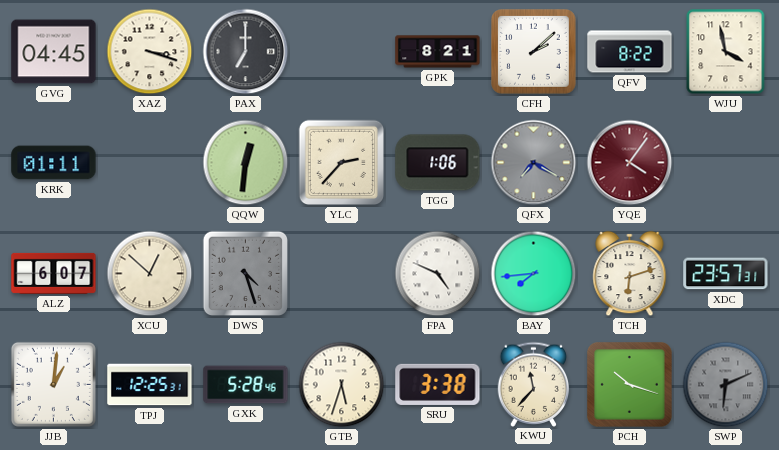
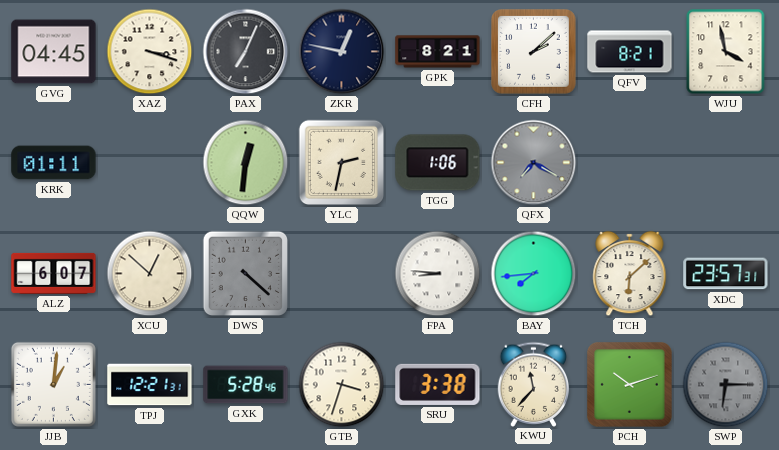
PAX: 7:00 -> 7:04
ZKR: none -> 12:47
QFV: 8:22 -> 8:21
YLC: 2:37 -> 2:32
YQE: 4:06 -> none
DWS: 4:27 -> 4:22
FPA: 4:49 -> 8:46
TCH: 6:12 -> 6:08
TPJ: 12:25 -> 12:21
GTB: 5:33 -> 3:33
PCH: 10:18 -> 10:12
SWP: 6:11 -> 6:15
